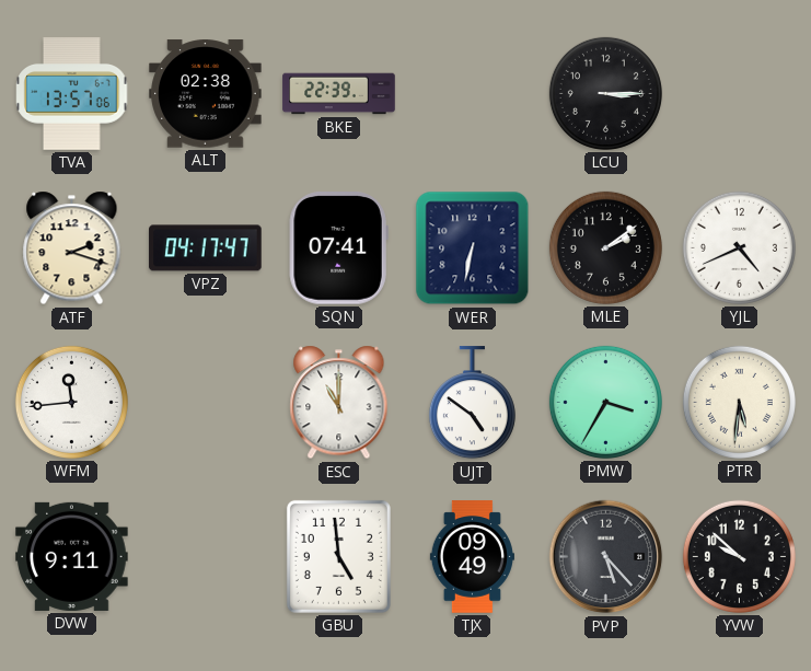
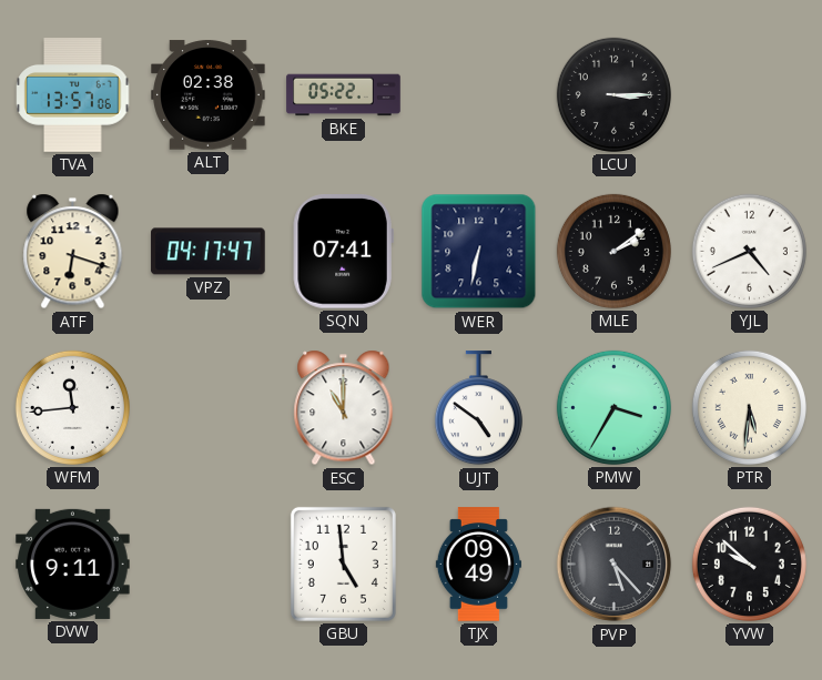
BKE: 22:39 -> 05:22
ATF: 2:18 -> 6:18
